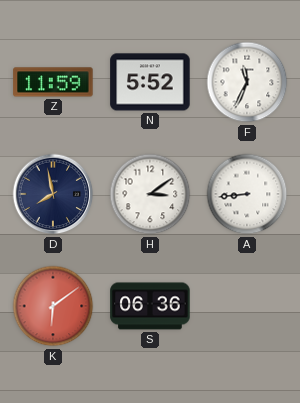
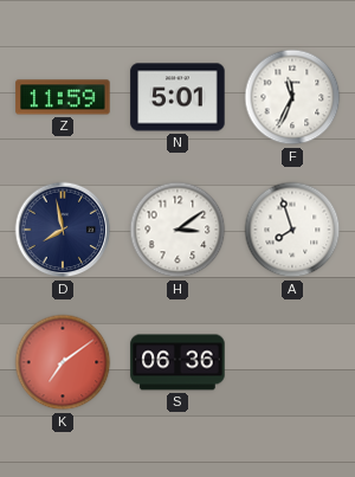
N: 5:52 -> 5:01
A: 8:44 -> 7:57
K: 6:09 -> 7:09
